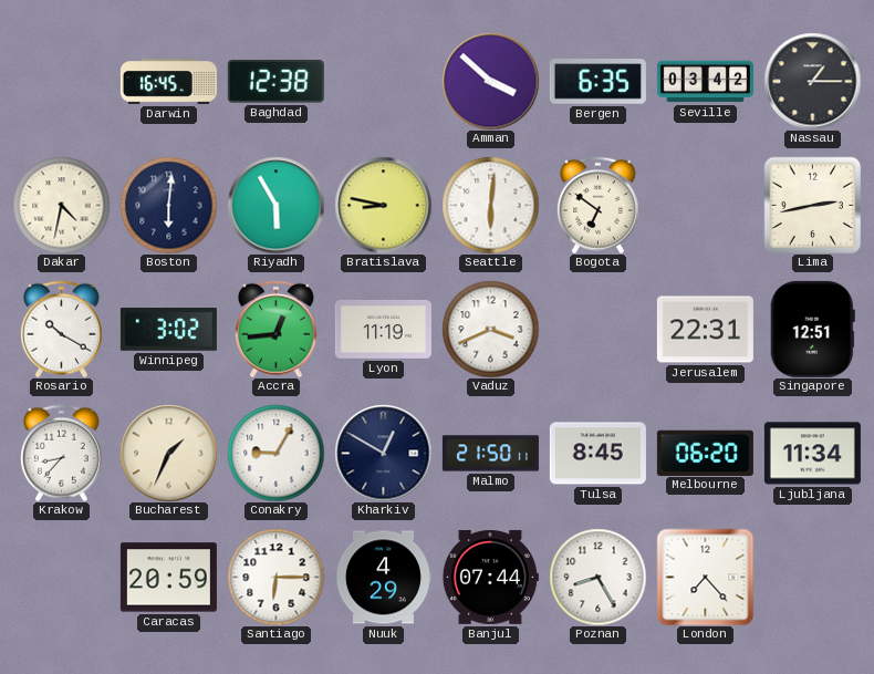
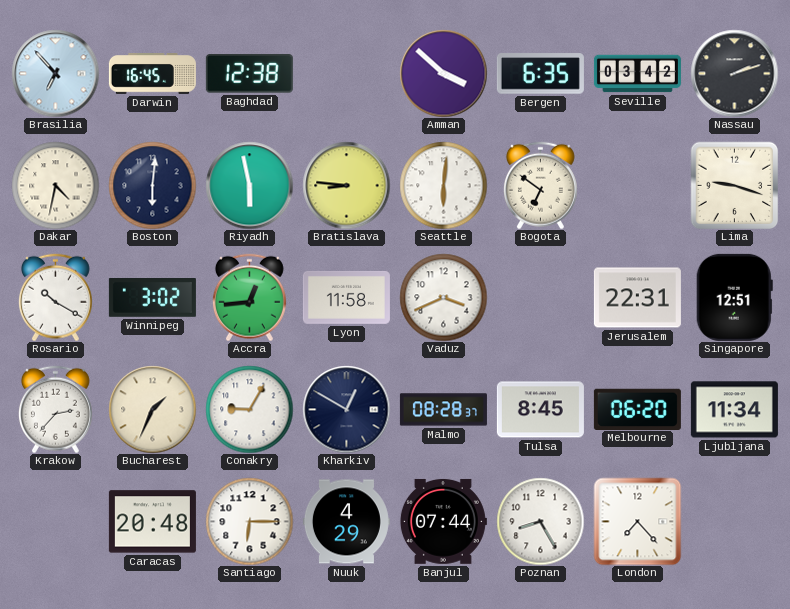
Brasilia: none -> 6:53
Nassau: 1:15 -> 2:12
Riyadh: 5:55 -> 5:58
Bratislava: 8:47 -> 8:46
Lima: 2:43 -> 9:18
Lyon: 11:19 -> 11:58
Krakow: 8:37 -> 2:37
Malmo: 21:50 -> 08:28
Caracas: 20:59 -> 20:48
